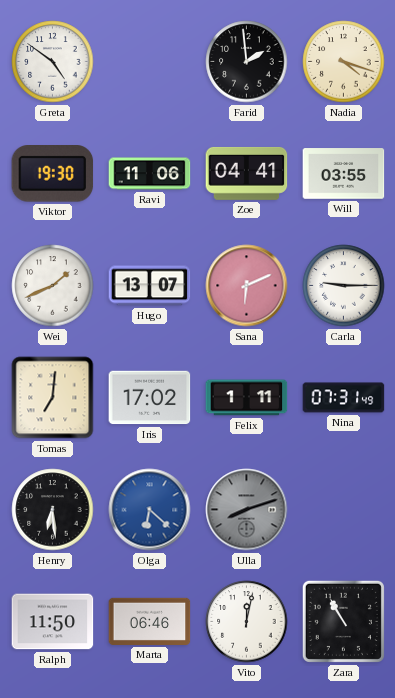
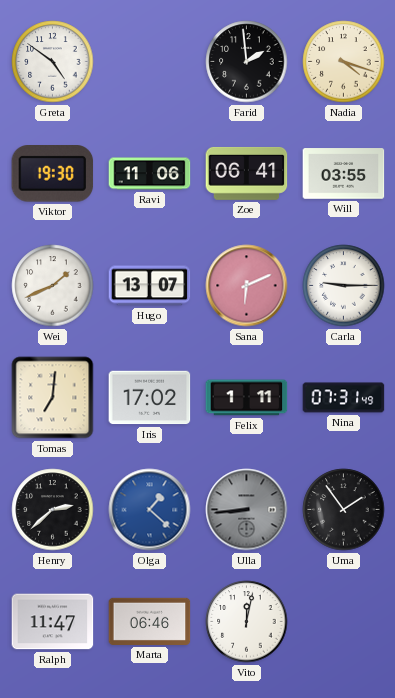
Zoe: 04:41 -> 06:41
Henry: 6:29 -> 2:38
Olga: 6:22 -> 1:22
Ulla: 8:12 -> 8:44
Uma: none -> 1:54
Ralph: 11:50 -> 11:47
Zara: 10:55 -> none
